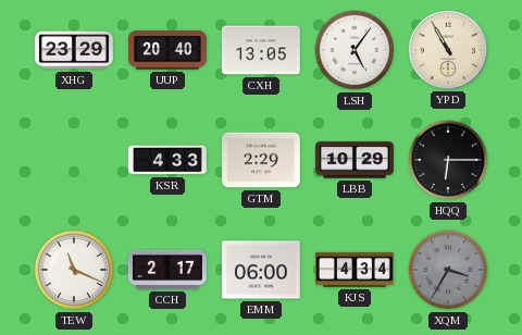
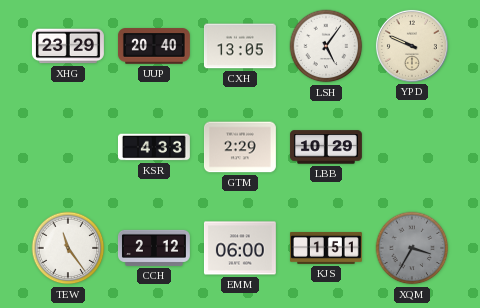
YPD: 10:55 -> 9:49
HQQ: 6:15 -> none
TEW: 11:19 -> 11:24
CCH: 2:17 -> 2:12
KJS: 4:34 -> 1:51
